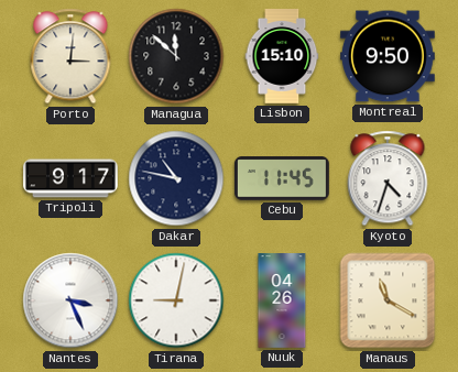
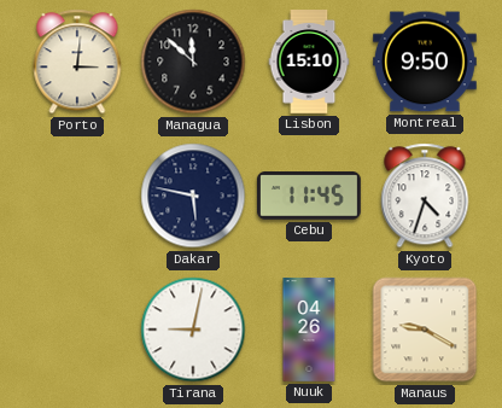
Tripoli: 9:17 -> none
Dakar: 10:47 -> 5:47
Nantes: 3:26 -> none
Manaus: 11:20 -> 9:20
